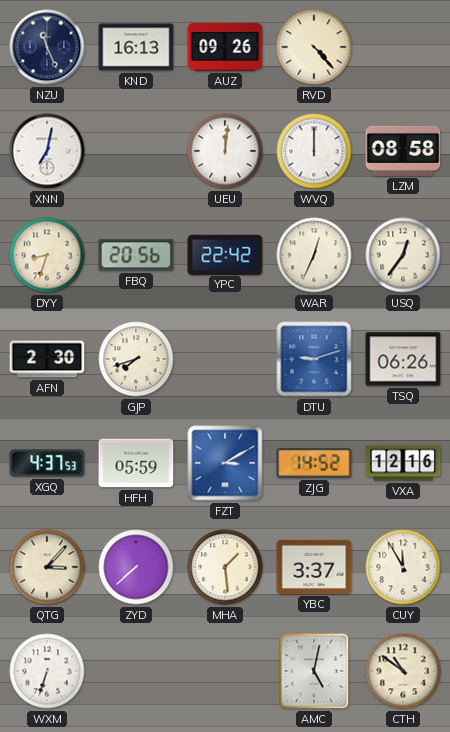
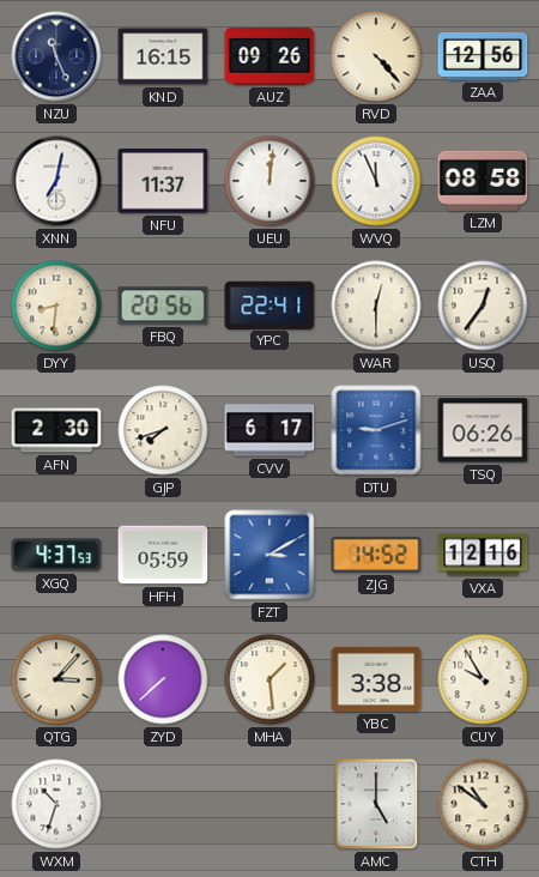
KND: 16:13 -> 16:15
ZAA: none -> 12:56
NFU: none -> 11:37
WVQ: 12:00 -> 11:56
DYY: 8:33 -> 8:31
YPC: 22:42 -> 22:41
WAR: 12:34 -> 12:30
CVV: none -> 6:17
YBC: 3:37 -> 3:38
CUY: 11:55 -> 9:55
WXM: 6:33 -> 10:33
AMC: 5:02 -> 5:00
